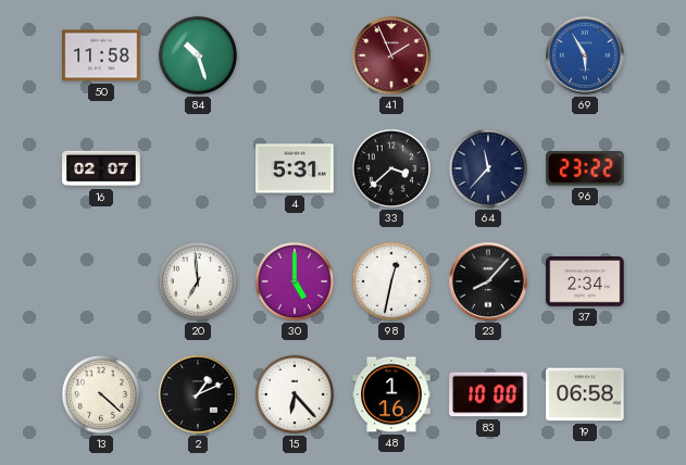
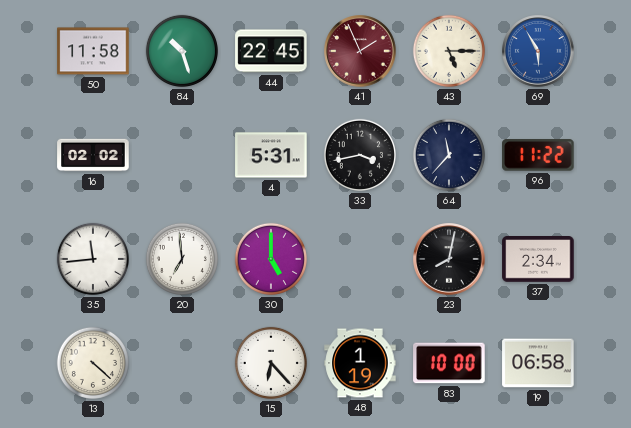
44: none -> 22:45
43: none -> 5:15
16: 02:07 -> 02:02
33: 3:38 -> 3:43
96: 23:22 -> 11:22
35: none -> 11:44
98: 12:32 -> none
23: 8:07 -> 8:02
2: 1:11 -> none
48: 1:16 -> 1:19
